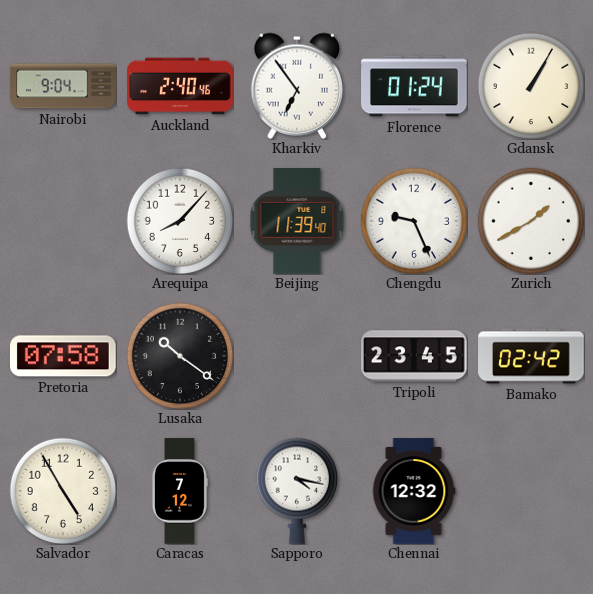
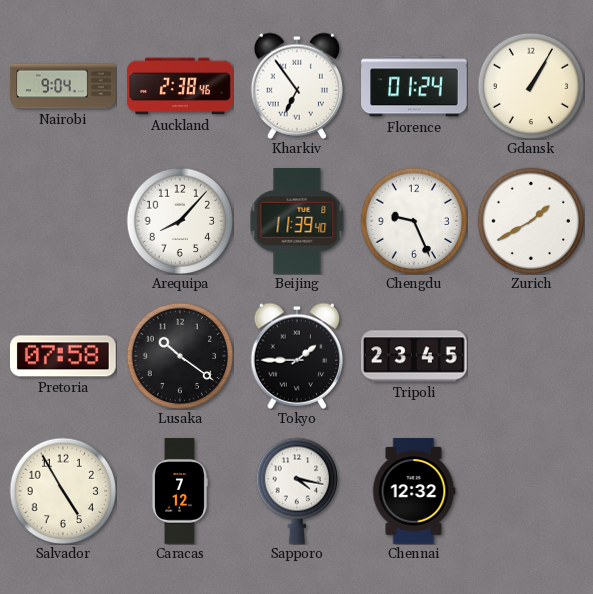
Auckland: 2:40 -> 2:38
Tokyo: none -> 1:45
Bamako: 02:42 -> none
